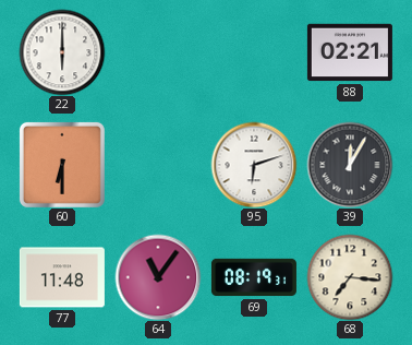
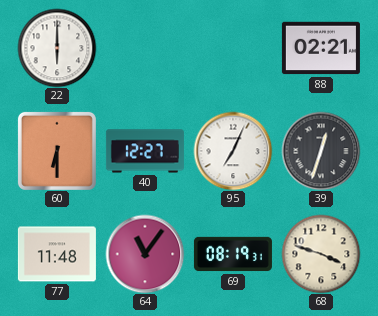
40: none -> 12:27
95: 6:12 -> 7:04
39: 12:05 -> 12:33
68: 7:16 -> 3:48
